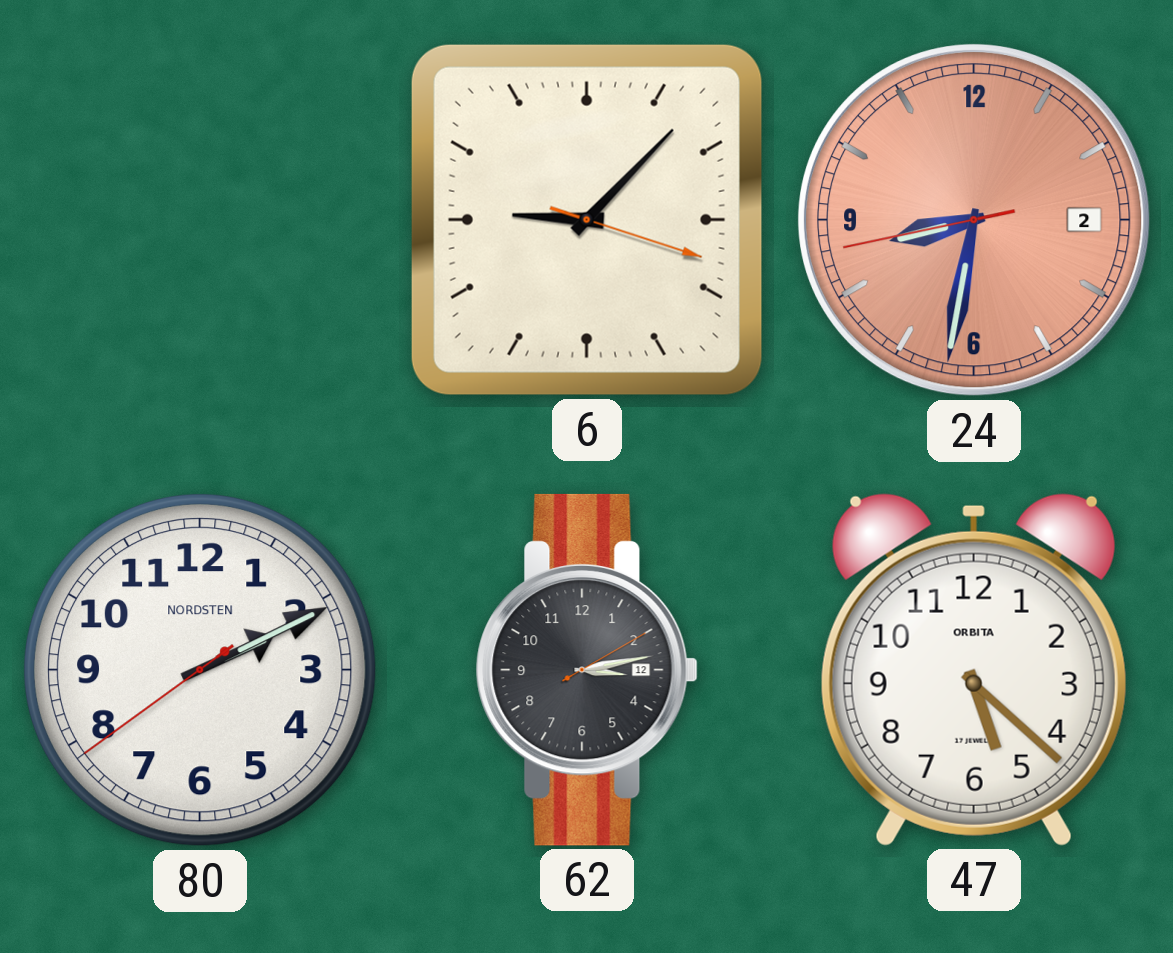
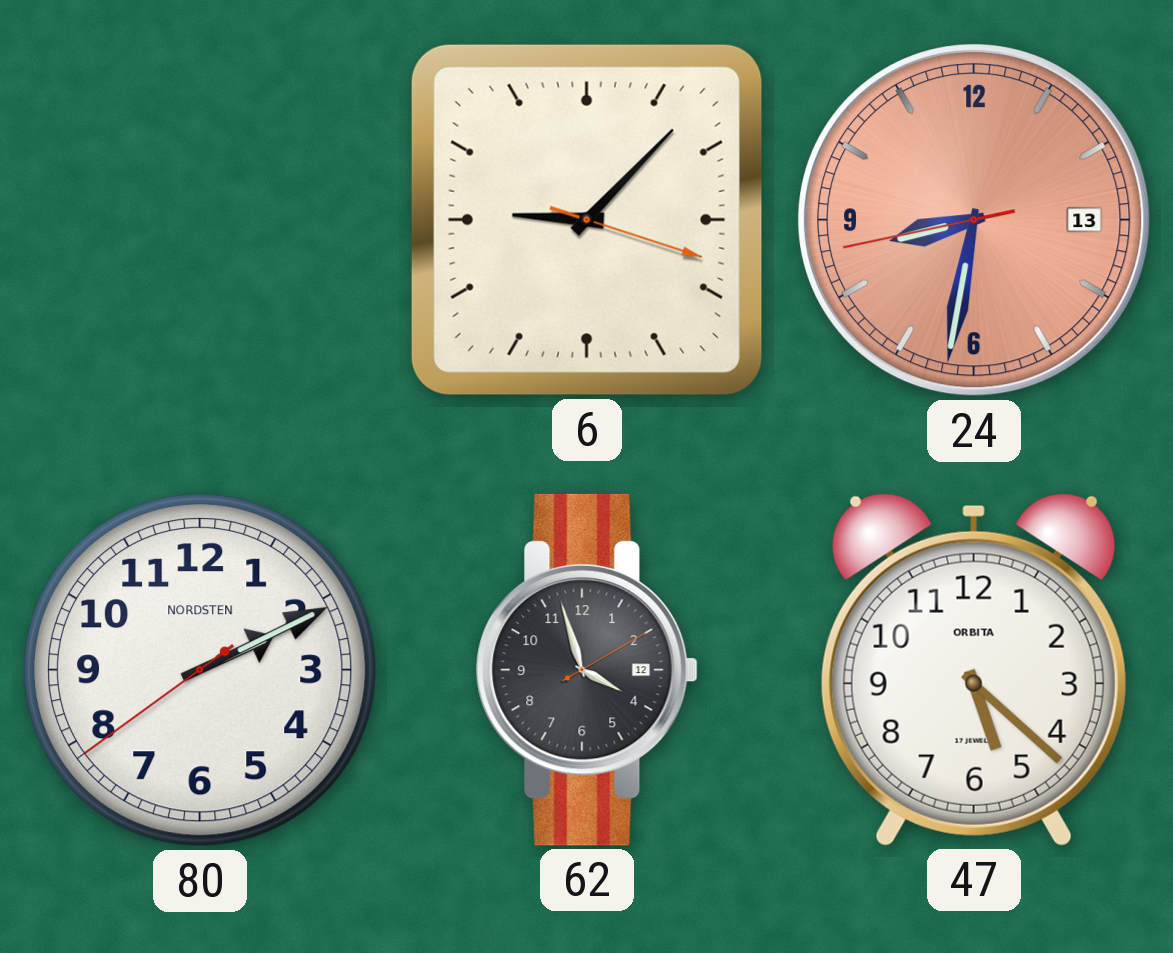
24 date: 2 -> 13
62: 3:13 -> 3:57
